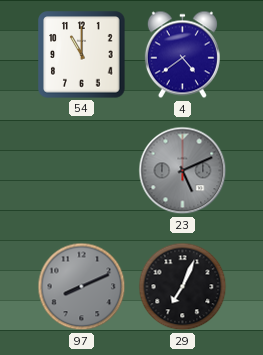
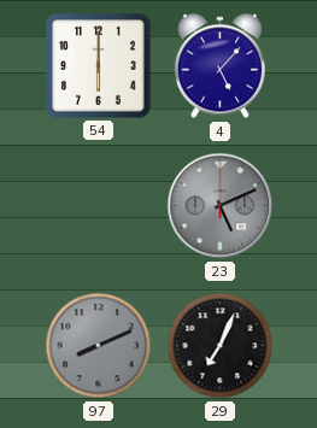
54: 11:00 -> 6:00
4: 4:39 -> 5:07
